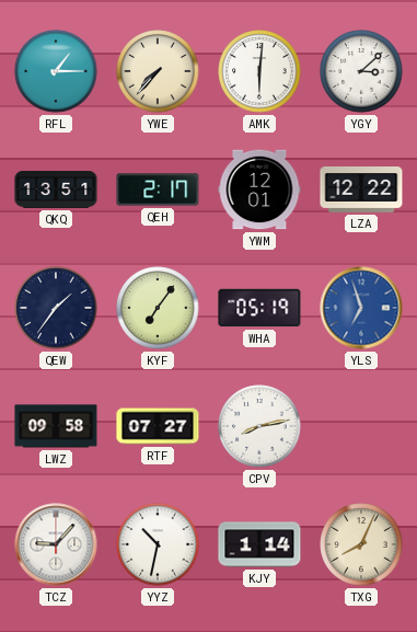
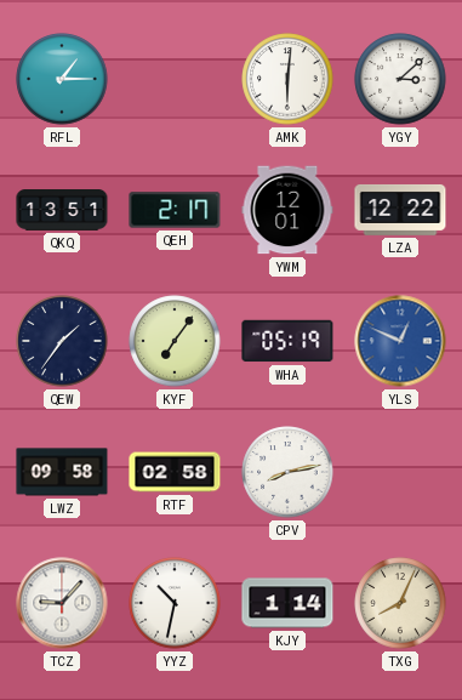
YWE: 7:37 -> none
YLS: 6:57 -> 12:49
RTF: 07:27 -> 02:58
